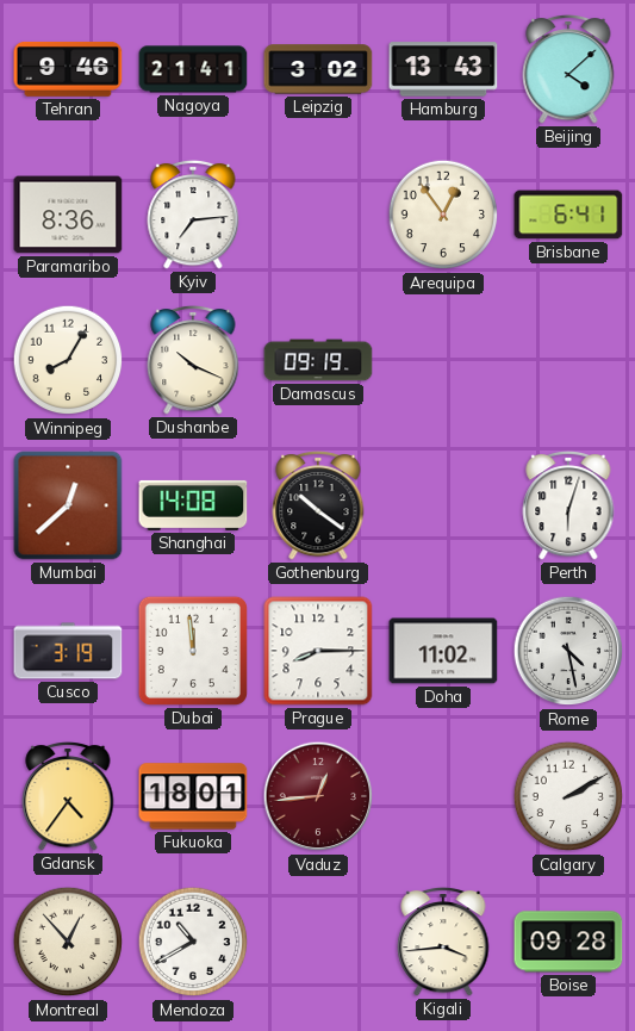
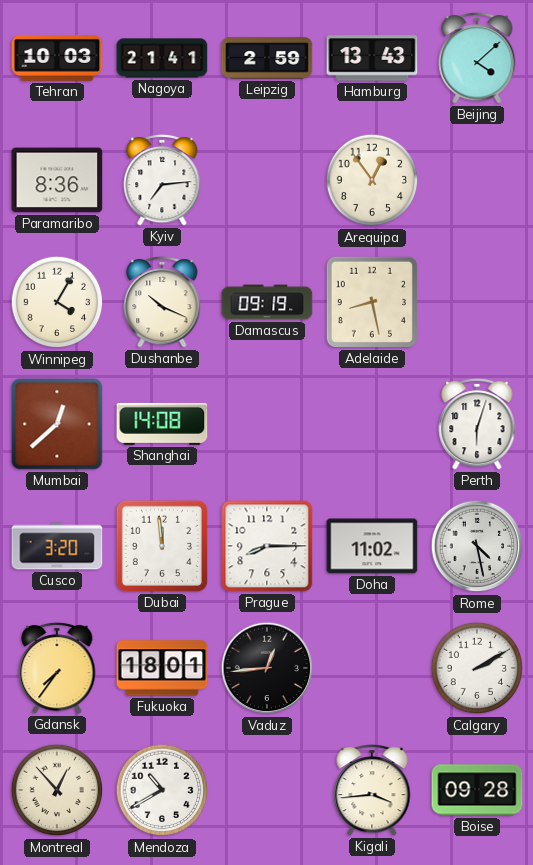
Tehran: 9:46 -> 10:03
Leipzig: 3:02 -> 2:59
Brisbane: 6:41 -> none
Winnipeg: 8:05 -> 4:05
Adelaide: none -> 8:28
Gothenburg: 10:21 -> none
Cusco: 3:19 -> 3:20
Gdansk: 4:36 -> 7:36
Vaduz dial: burgundy -> black
